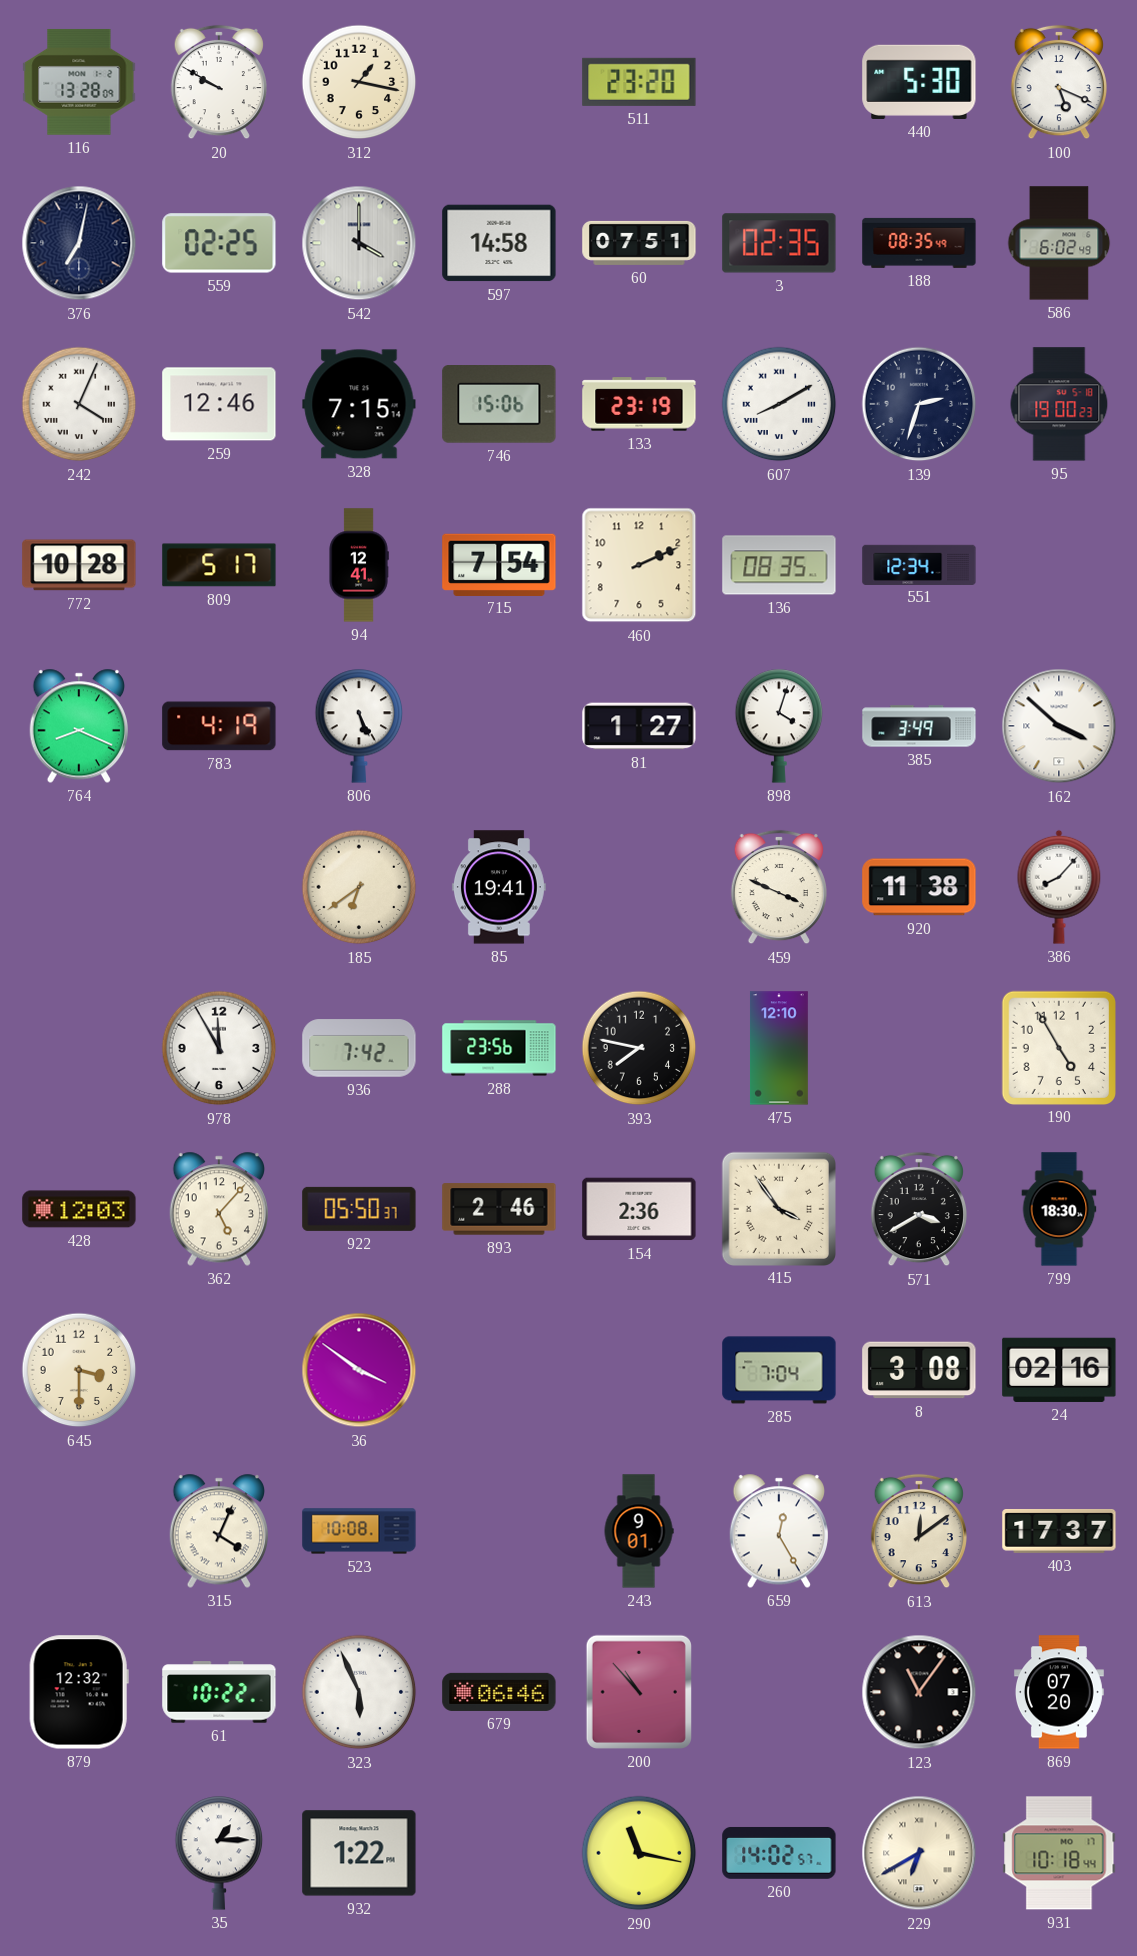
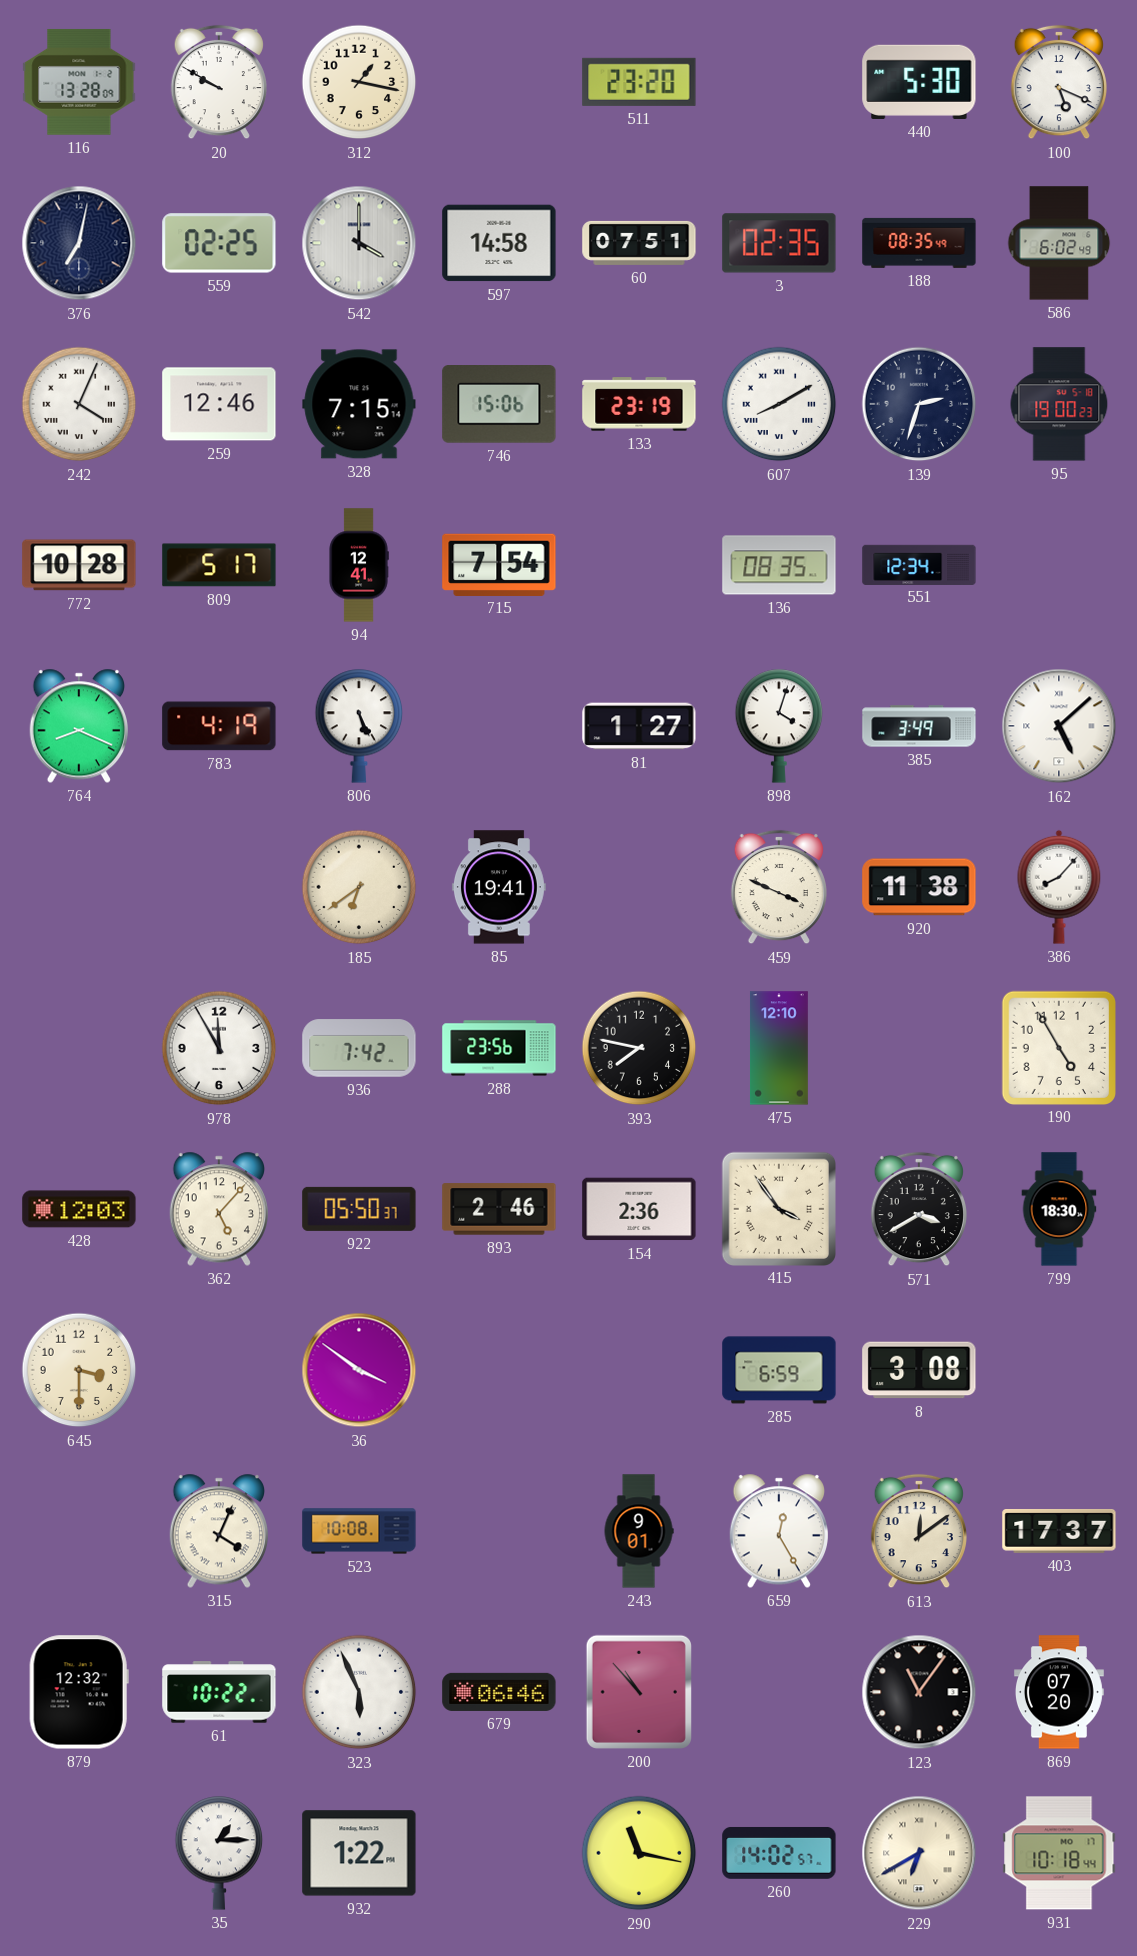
460: 2:11 -> none
162: 3:52 -> 5:08
285: 7:04 -> 6:59
24: 02:16 -> none
